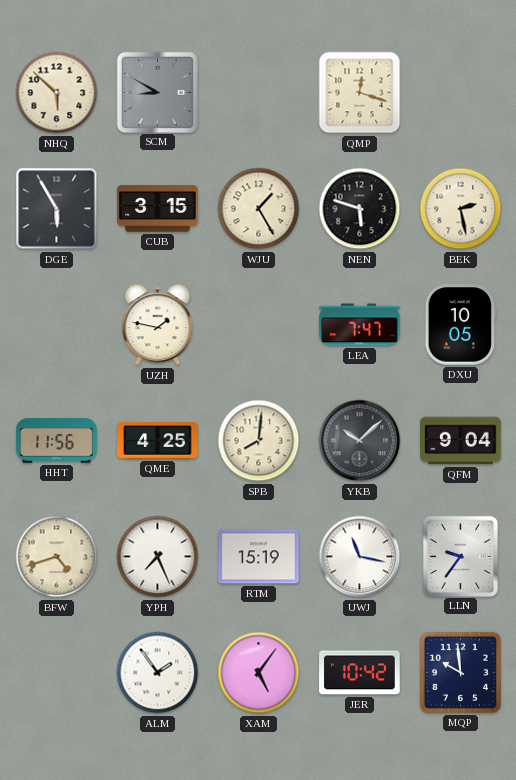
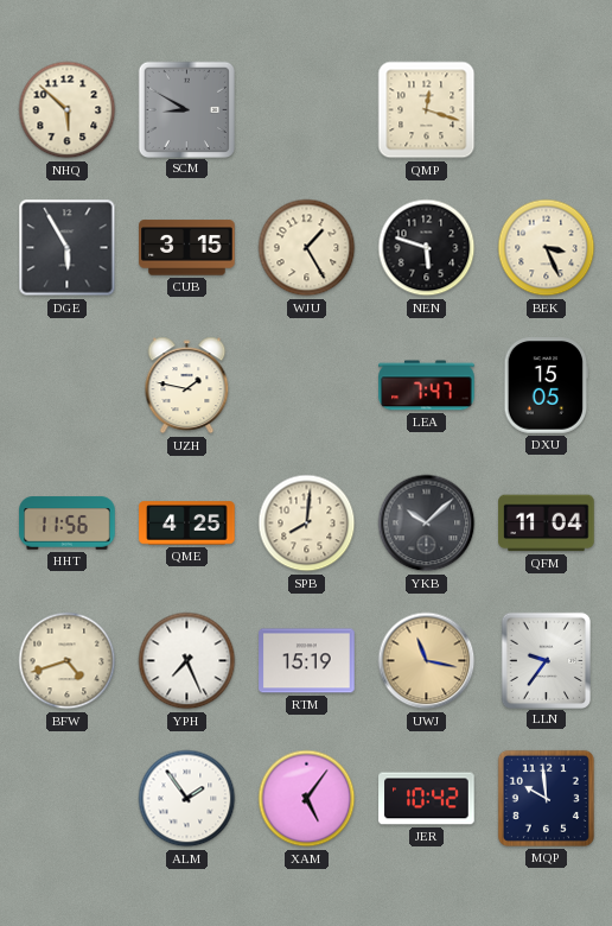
BEK: 2:28 -> 3:26
DXU: 10:05 -> 15:05
QFM: 9:04 -> 11:04
UWJ dial: white -> champagne
